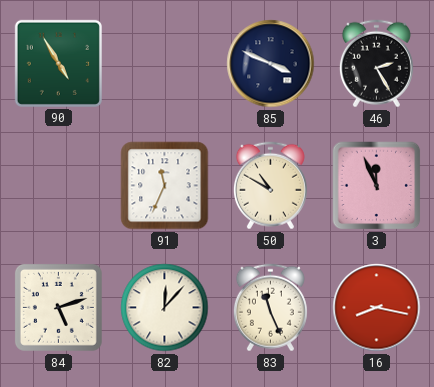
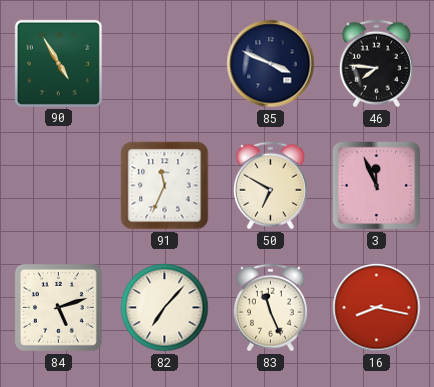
46: 2:25 -> 7:46
50: 10:50 -> 6:50
82: 12:07 -> 7:07
